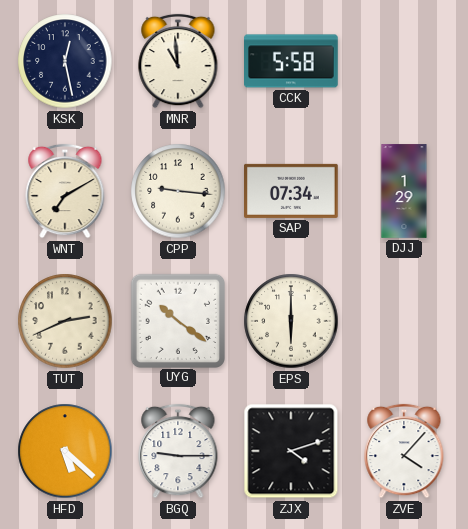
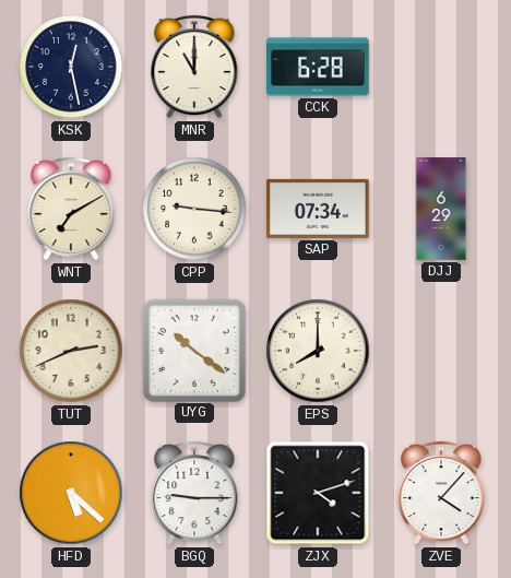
MNR: 10:59 -> 11:00
CCK: 5:58 -> 6:28
DJJ: 1:29 -> 6:29
EPS: 6:00 -> 8:00
